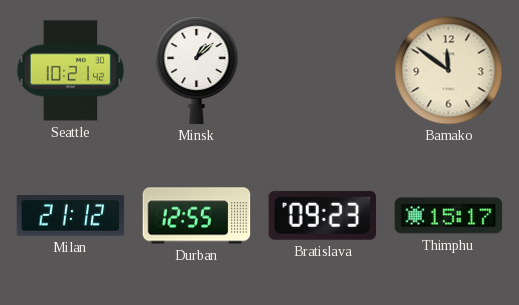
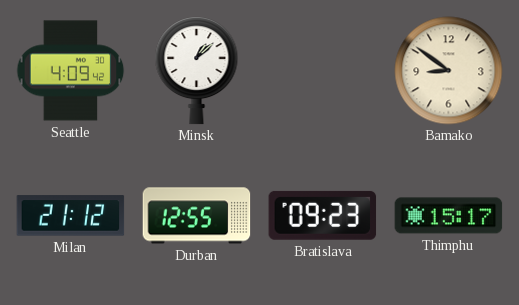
Seattle: 10:21 -> 4:09
Bamako: 11:51 -> 8:51
